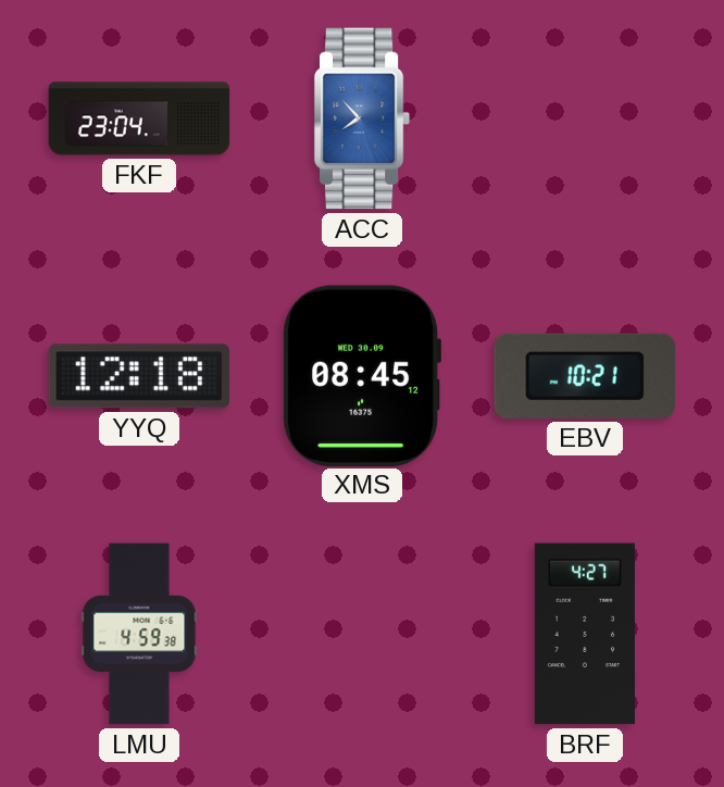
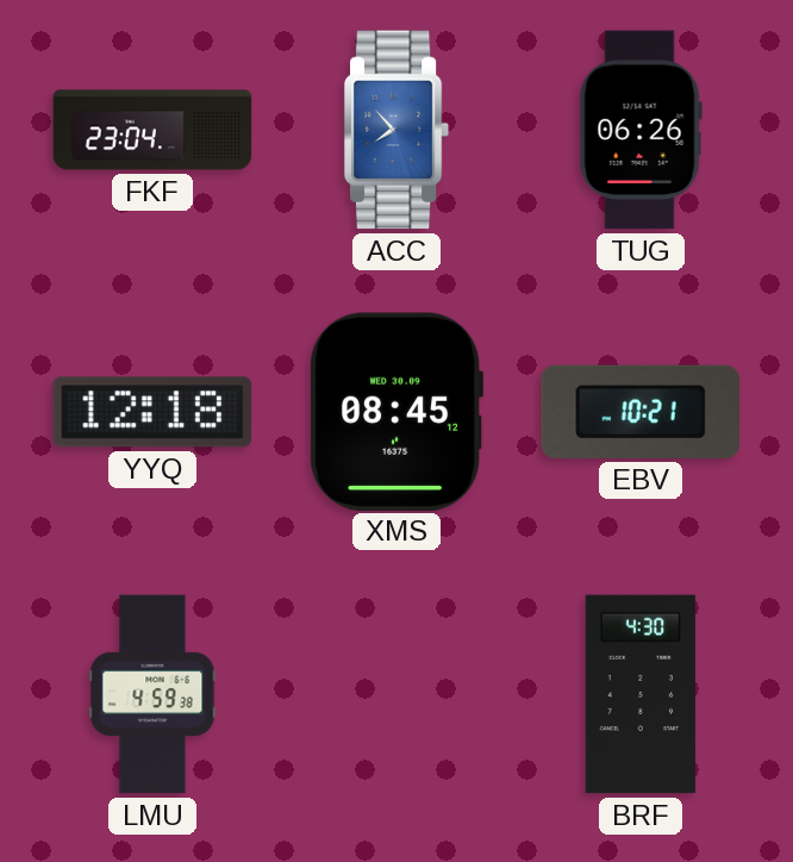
TUG: none -> 06:26
BRF: 4:27 -> 4:30
